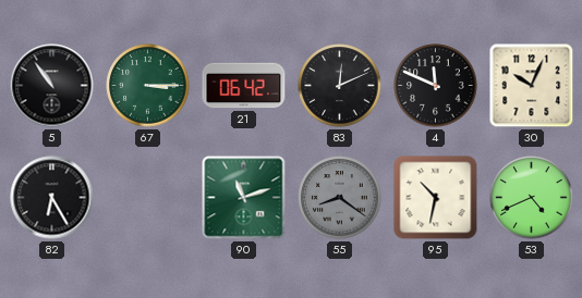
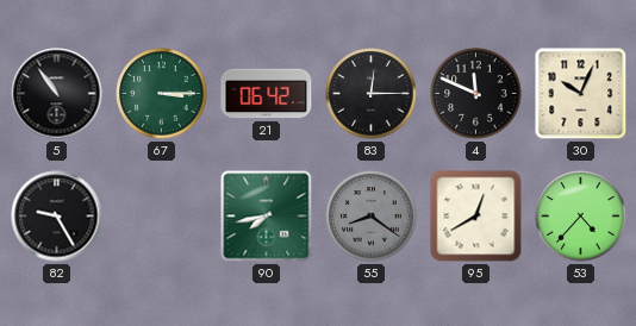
83: 12:11 -> 12:15
82: 6:25 -> 9:25
90: 11:12 -> 7:43
95: 10:32 -> 12:40
53: 4:41 -> 4:37
